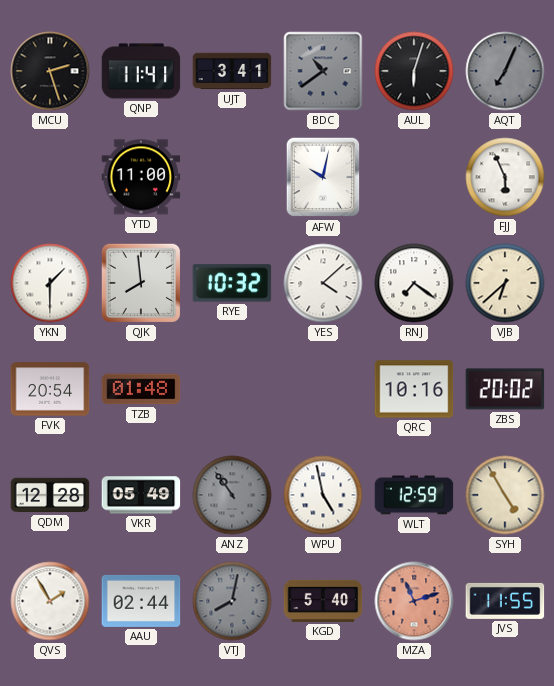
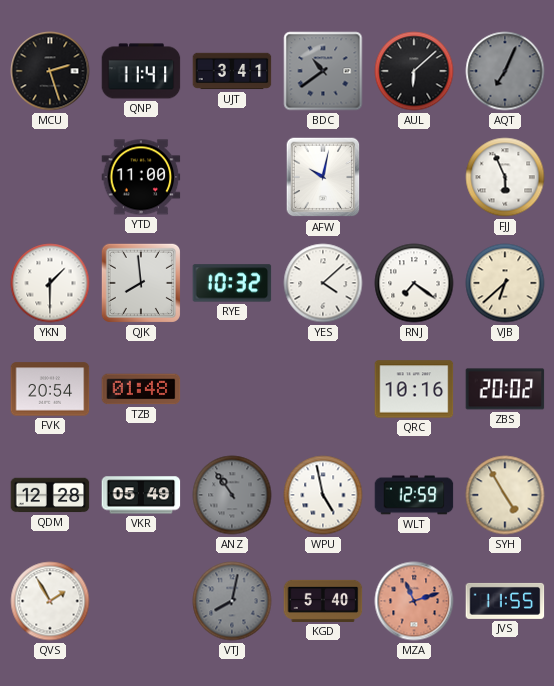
AUL: 6:03 -> 6:08
AAU: 02:44 -> none
